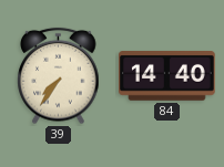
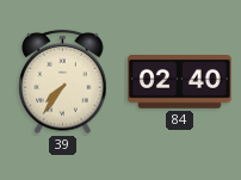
84: 14:40 -> 02:40
